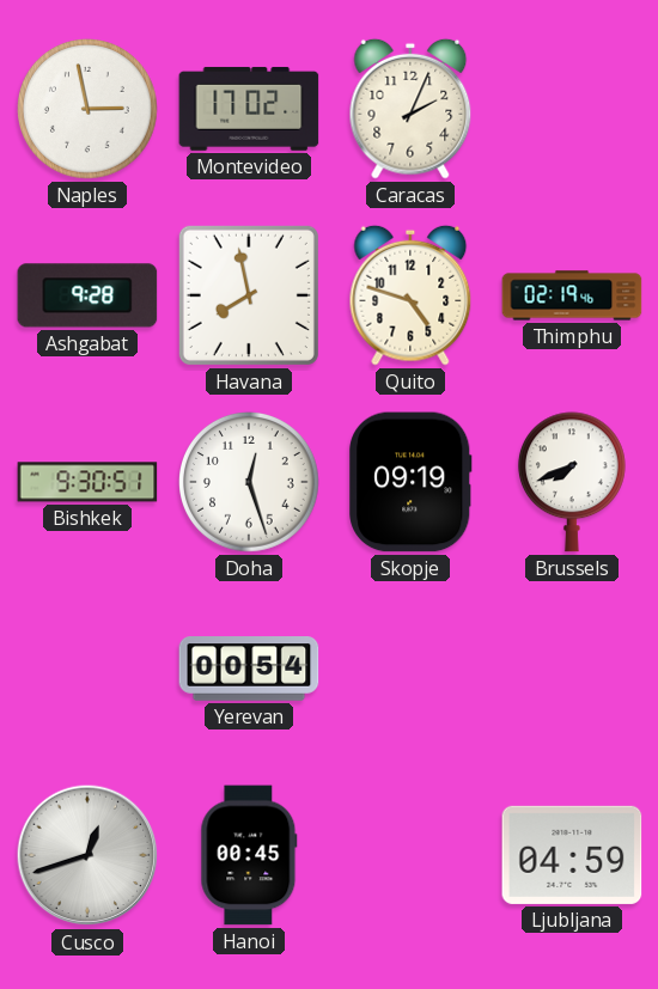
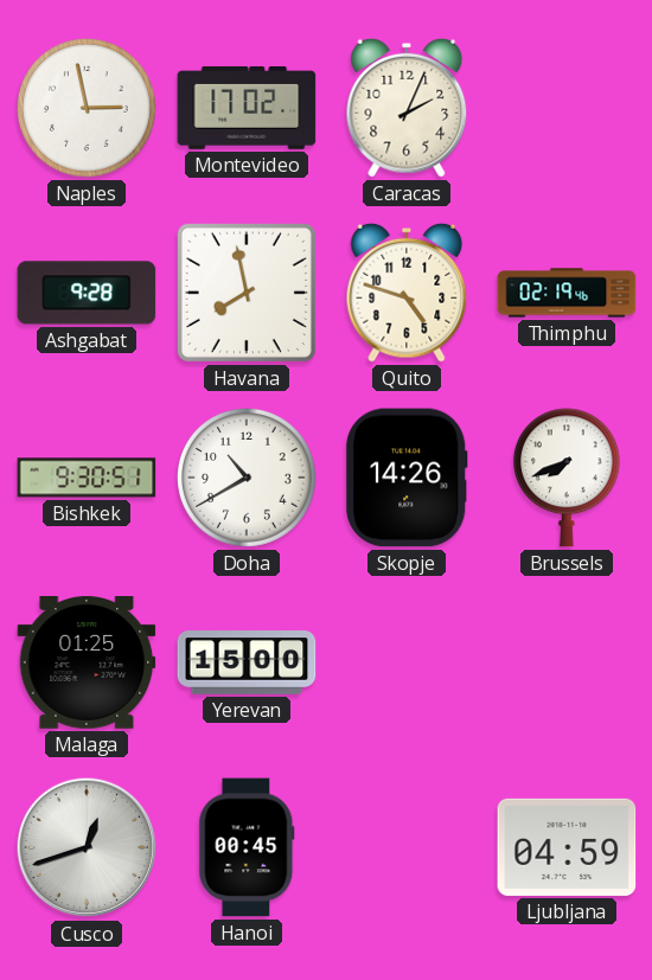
Doha: 12:27 -> 10:40
Skopje: 09:19 -> 14:26
Malaga: none -> 01:25
Yerevan: 00:54 -> 15:00
